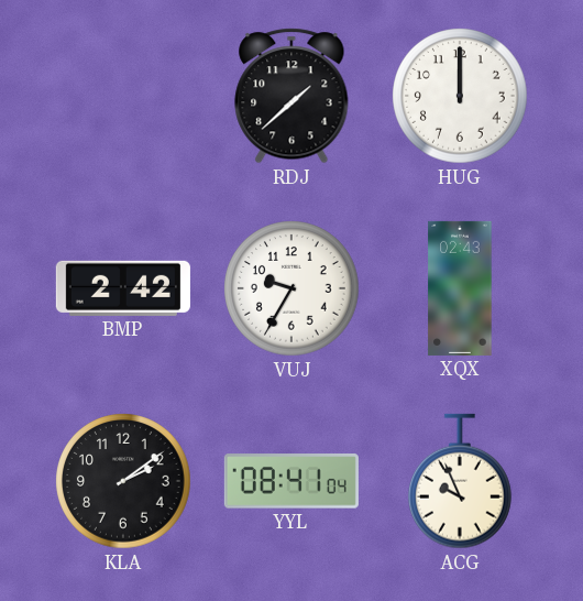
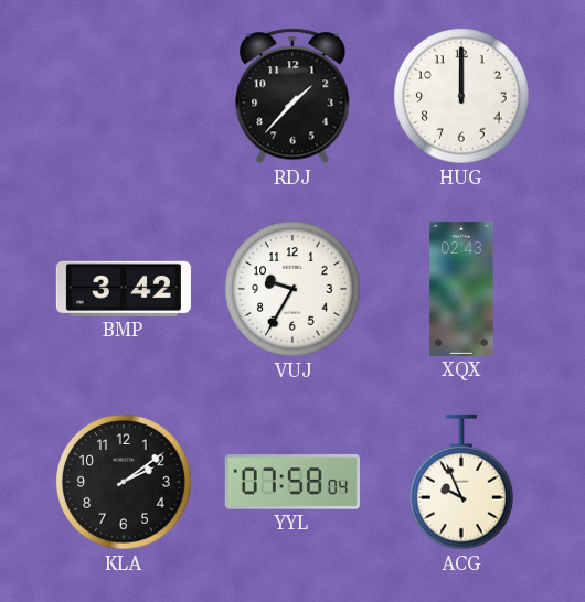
RDJ: 1:38 -> 1:37
BMP: 2:42 -> 3:42
YYL: 08:41 -> 07:58
